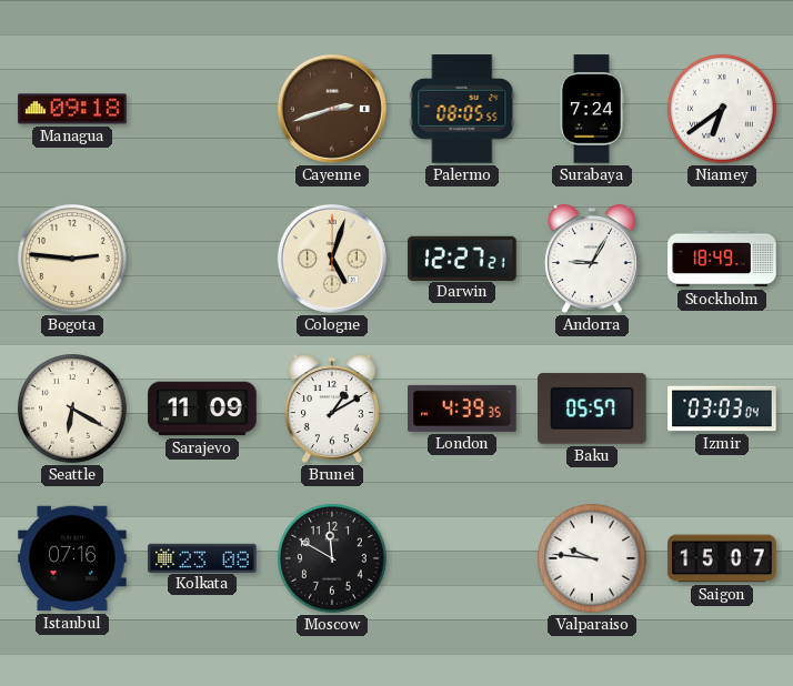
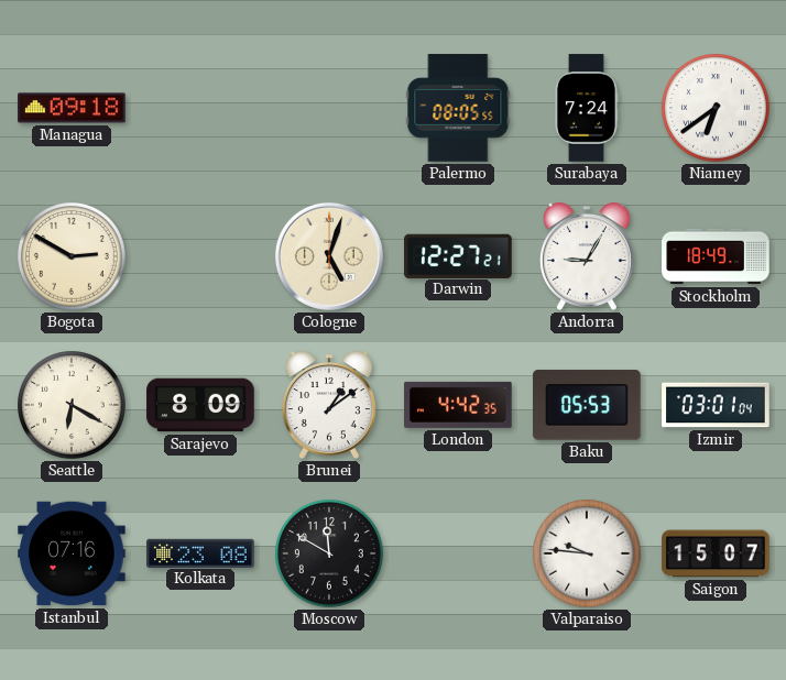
Cayenne: 2:42 -> none
Bogota: 2:46 -> 2:50
Sarajevo: 11:09 -> 8:09
Brunei: 1:10 -> 1:09
London: 4:39 -> 4:42
Baku: 05:57 -> 05:53
Izmir: 03:03 -> 03:01
